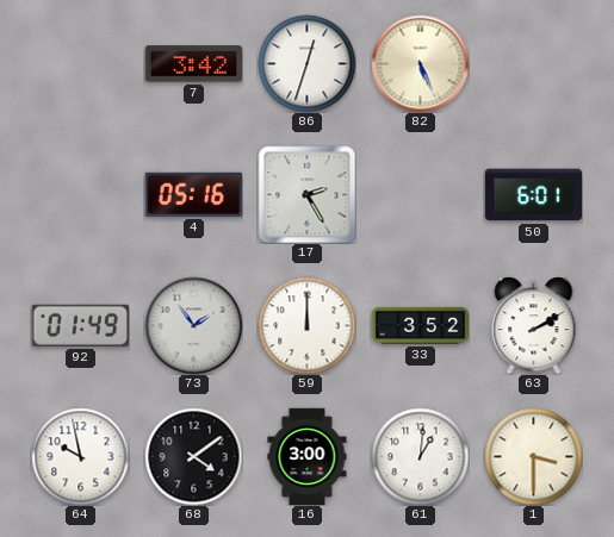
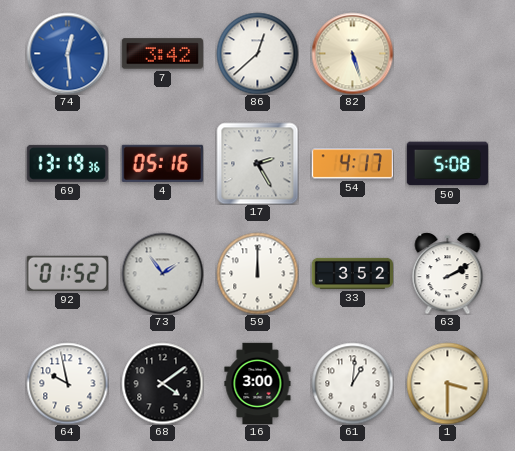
74: none -> 12:29
86: 12:33 -> 12:38
82: 5:26 -> 5:27
69: none -> 13:19
54: none -> 4:17
50: 6:01 -> 5:08
92: 01:49 -> 01:52
